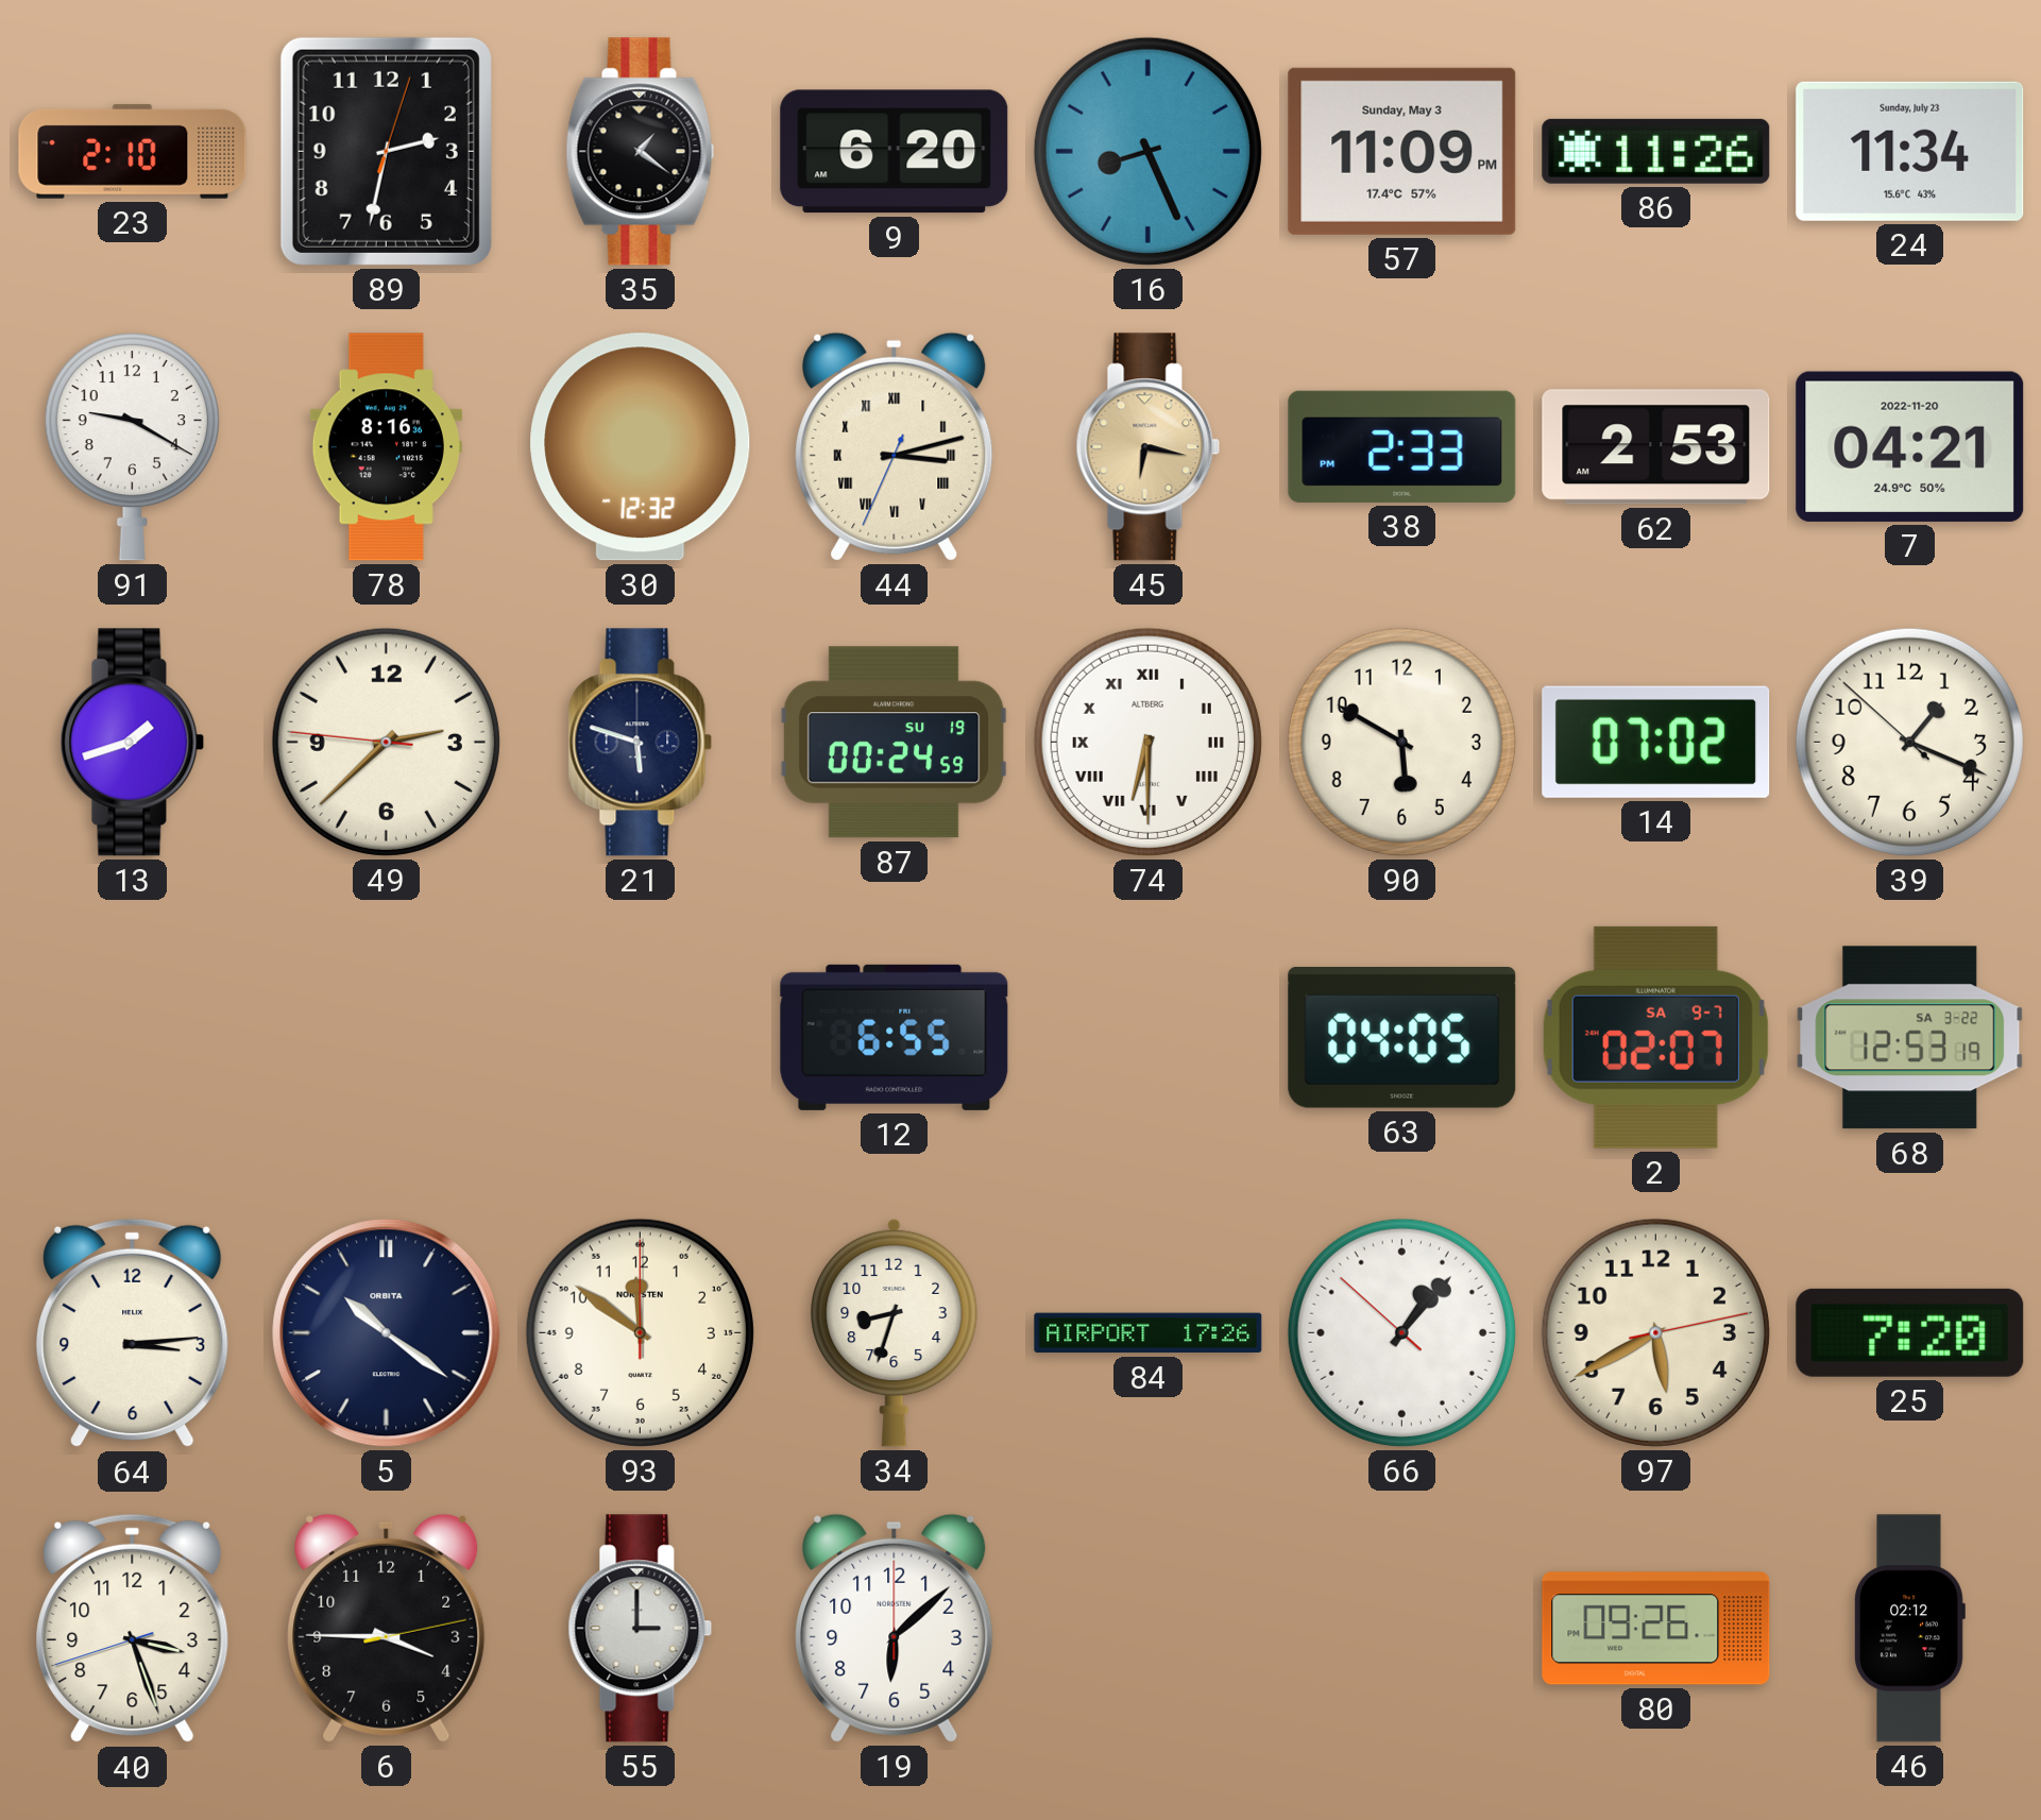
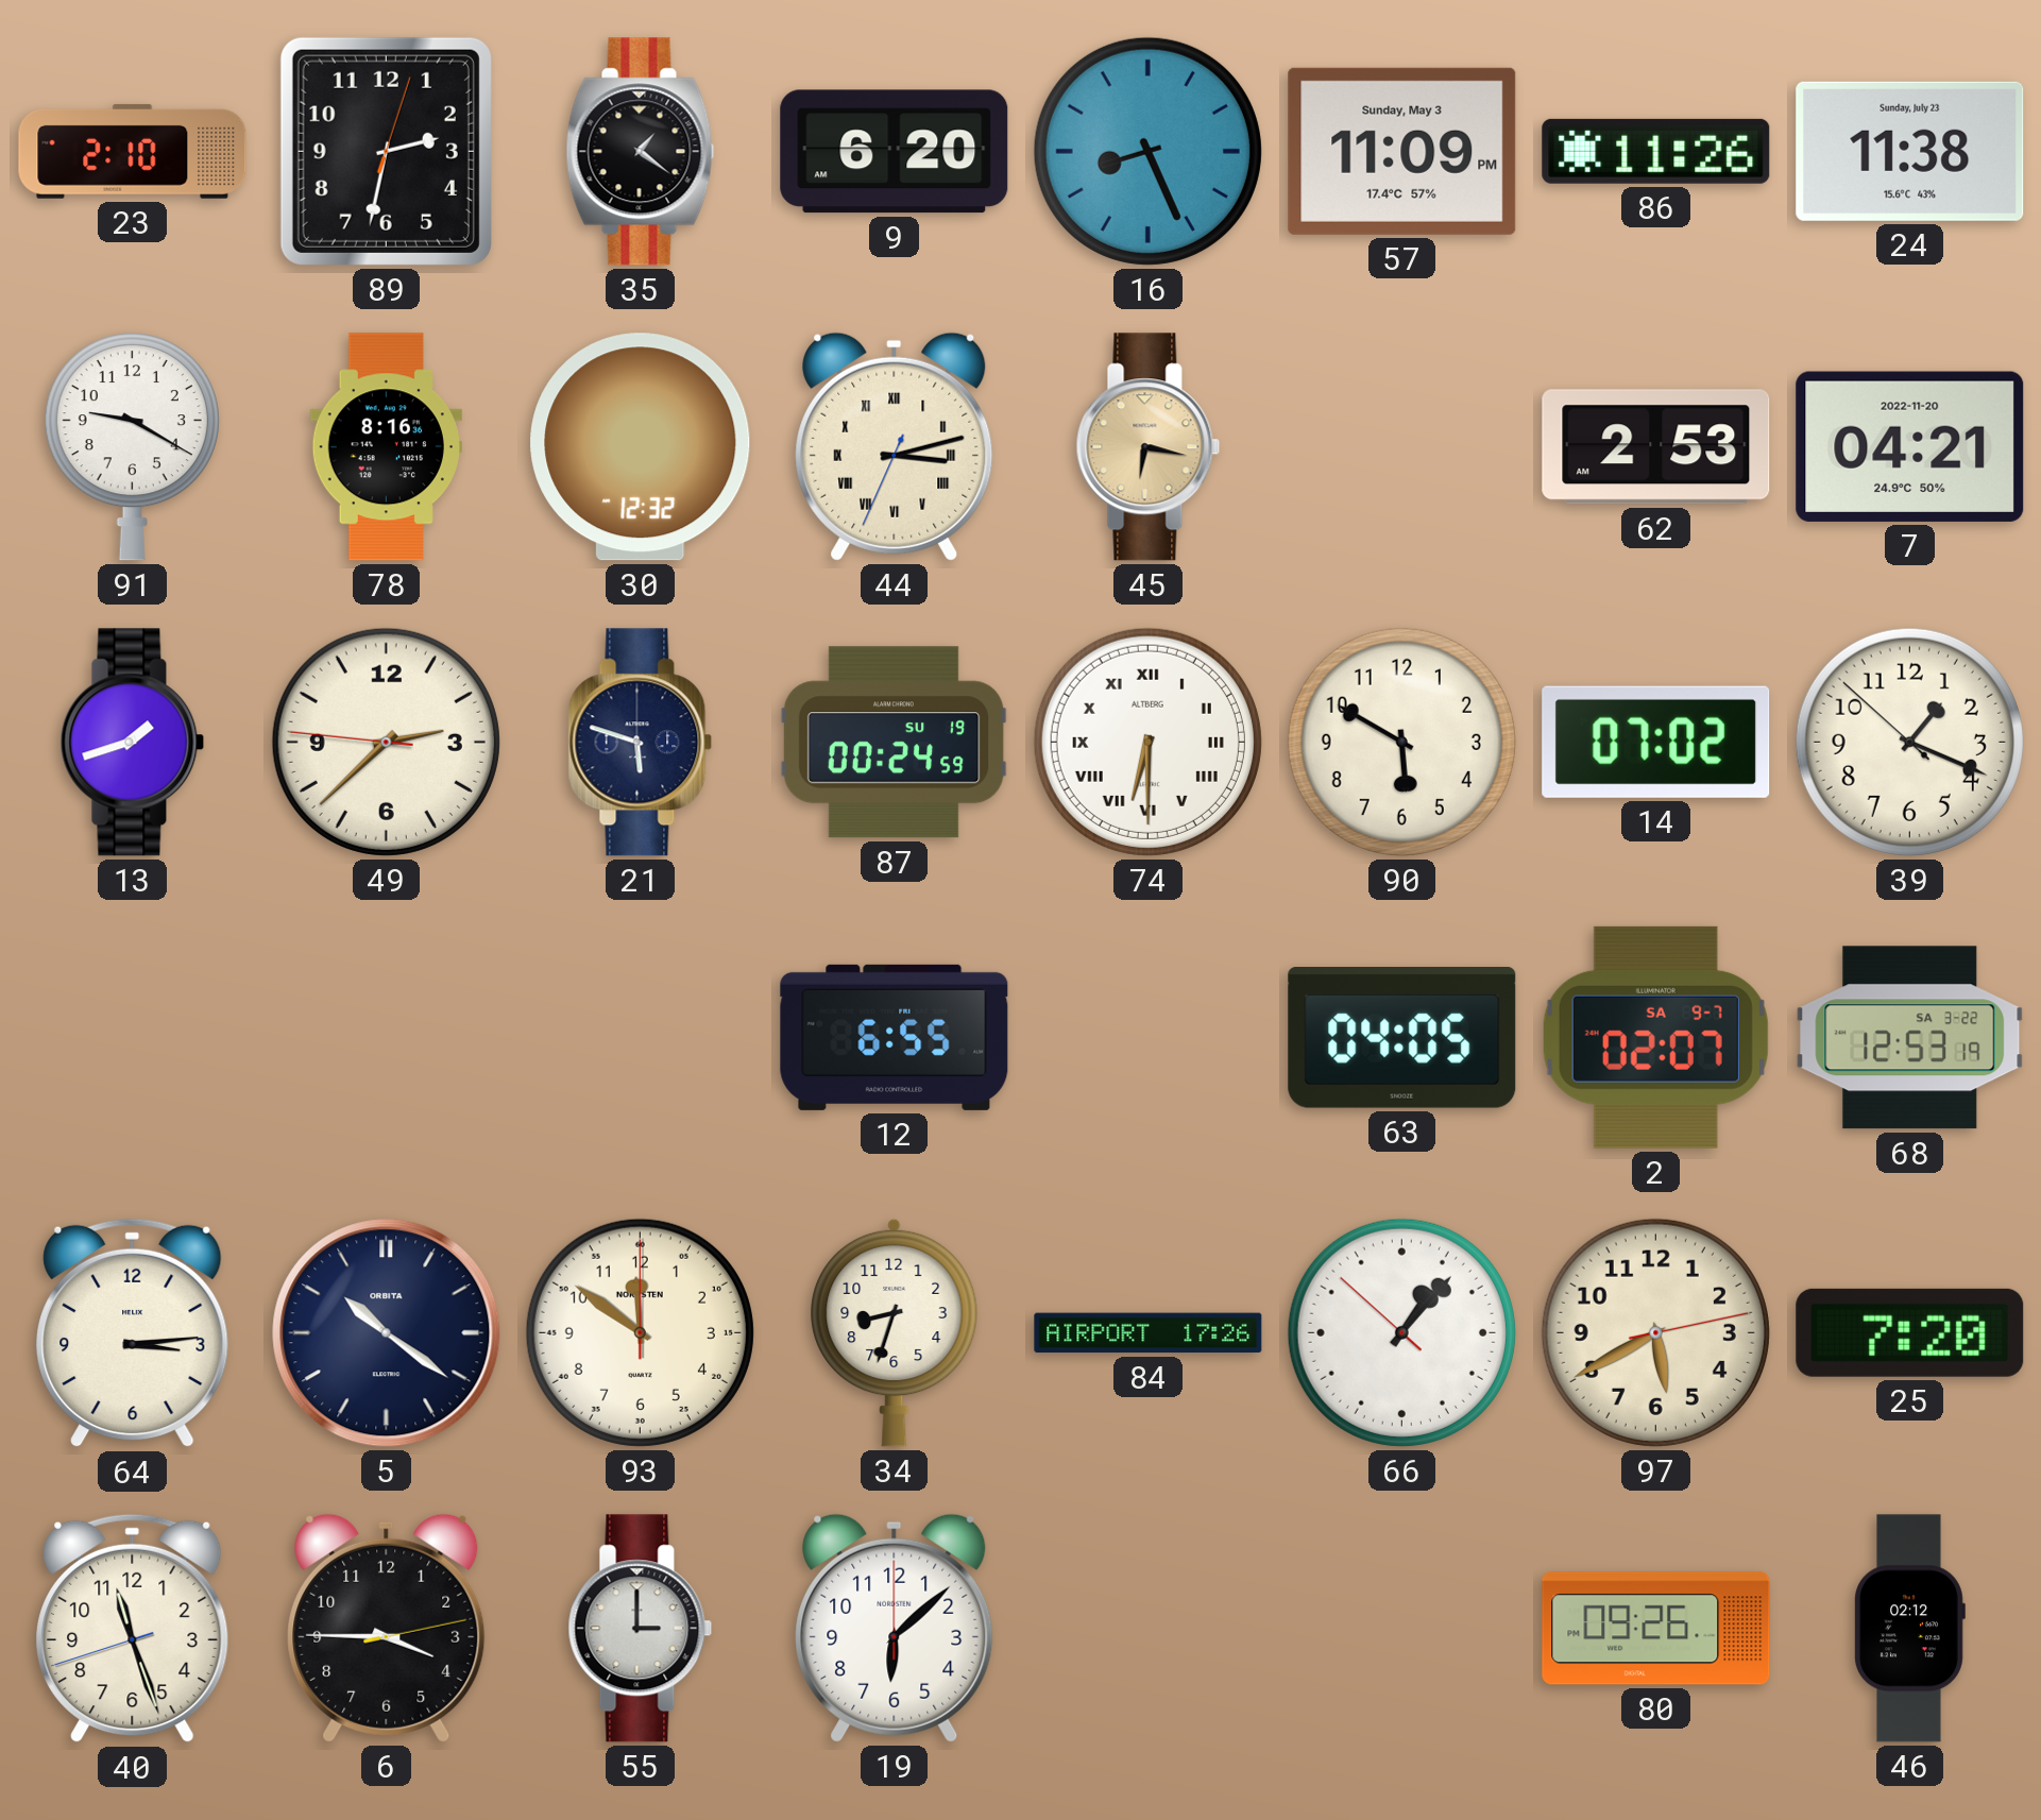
24: 11:34 -> 11:38
38: 2:33 -> none
40: 3:26 -> 11:26
